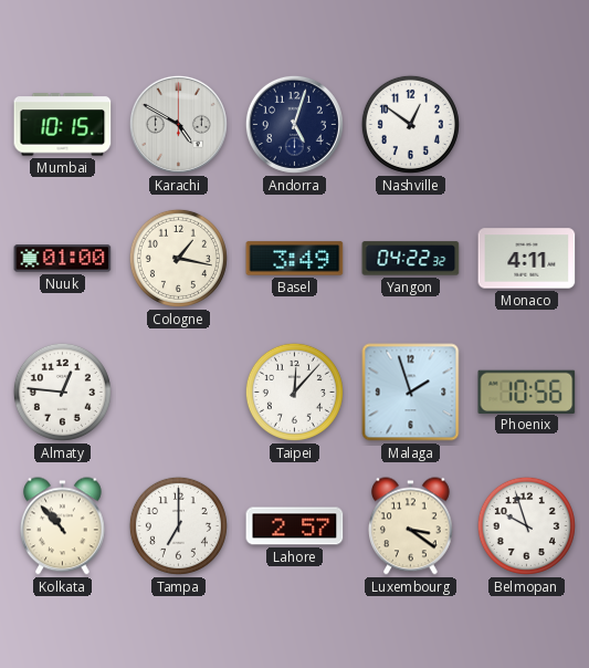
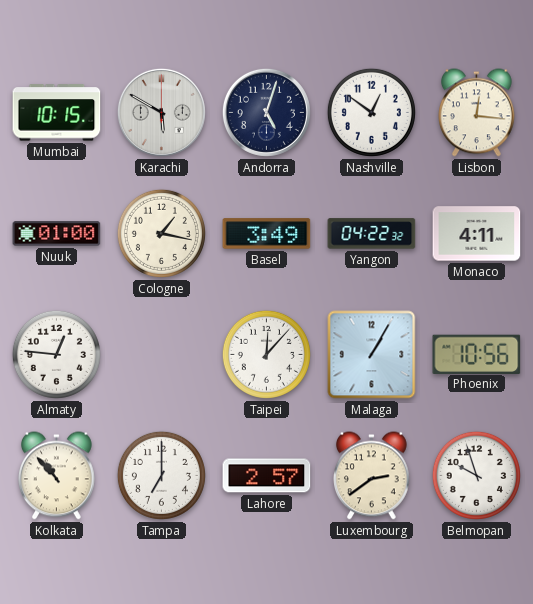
Karachi: 4:50 -> 5:50
Lisbon: none -> 12:16
Malaga: 1:57 -> 1:05
Luxembourg: 3:21 -> 2:39
